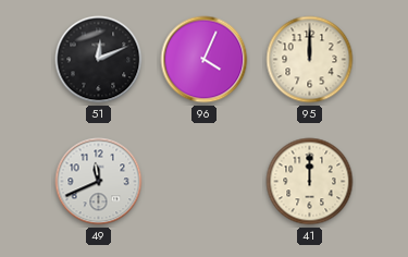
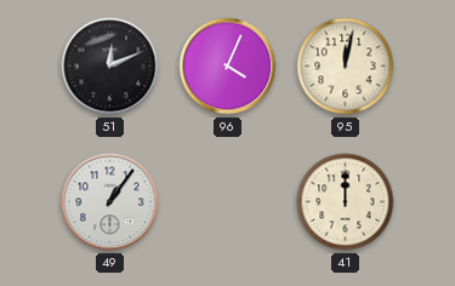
95: 12:00 -> 12:02
49: 11:41 -> 1:06
